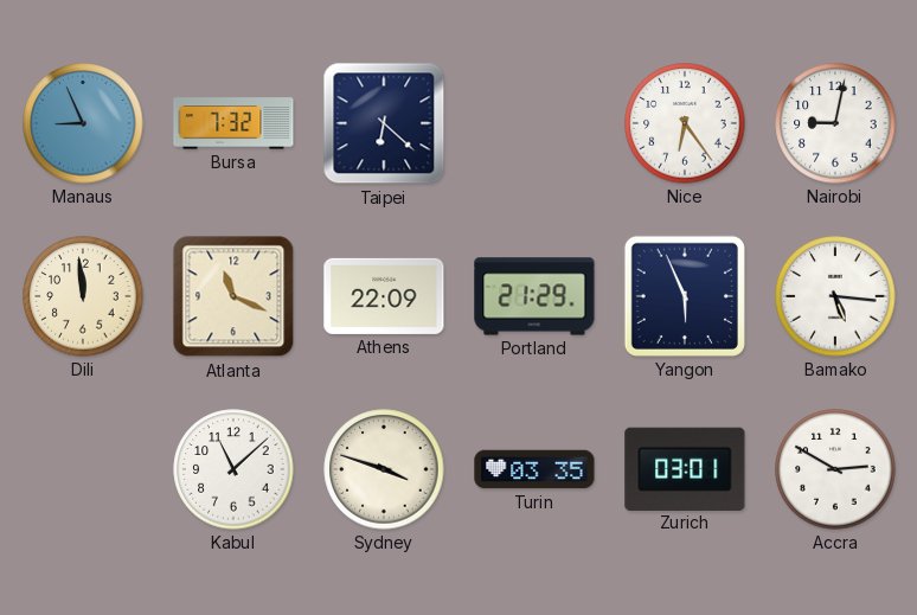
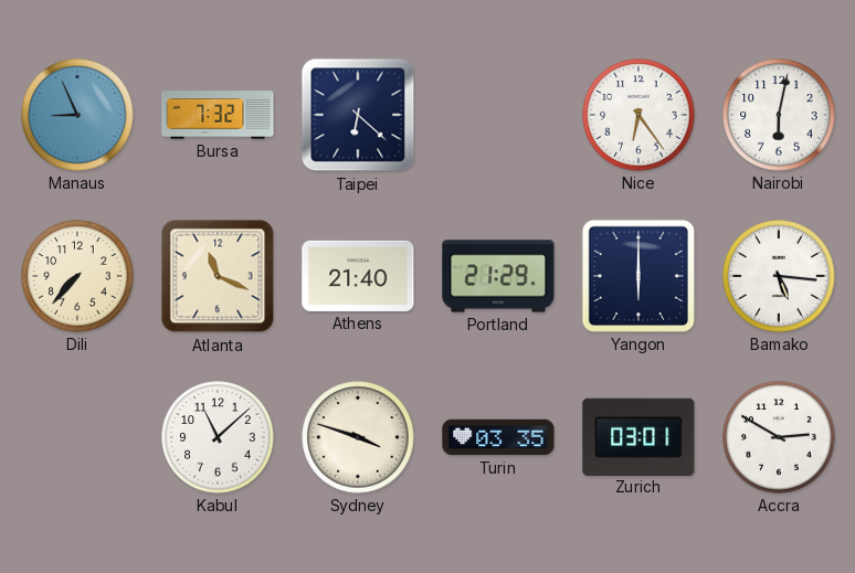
Nairobi: 9:02 -> 6:02
Dili: 11:59 -> 7:37
Athens: 22:09 -> 21:40
Yangon: 5:56 -> 6:00
